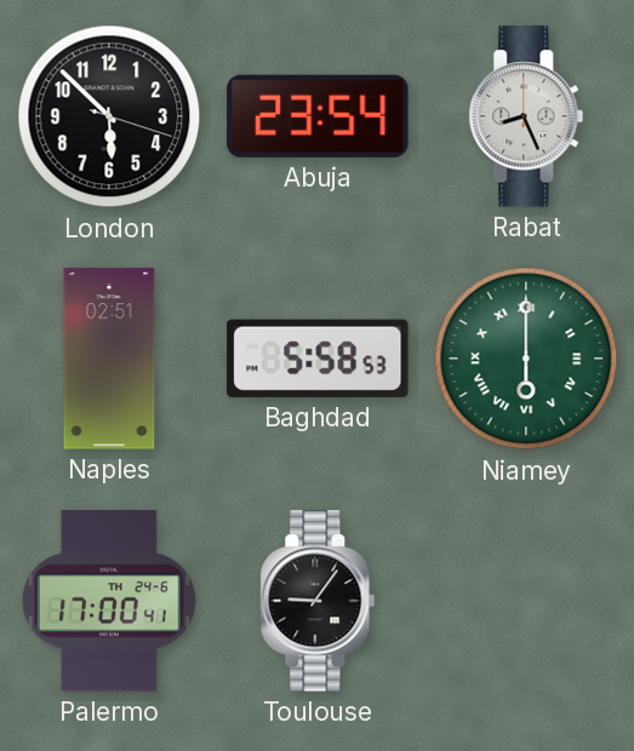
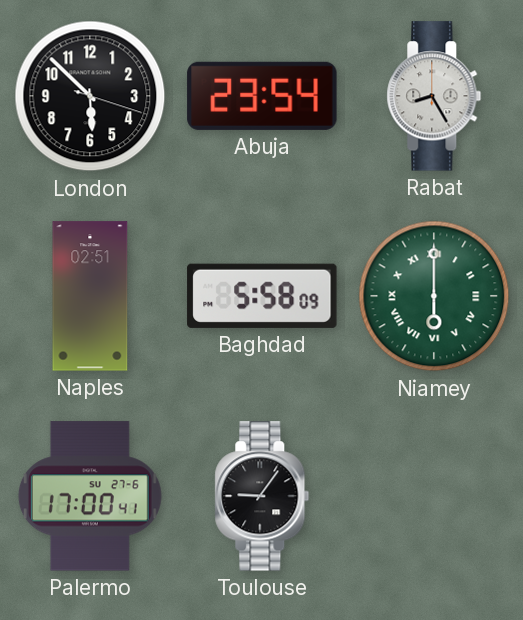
Rabat: 8:26 -> 8:25
Baghdad: 5:58:53 -> 5:58:09
Palermo date: TH 24-6 -> SU 27-6
